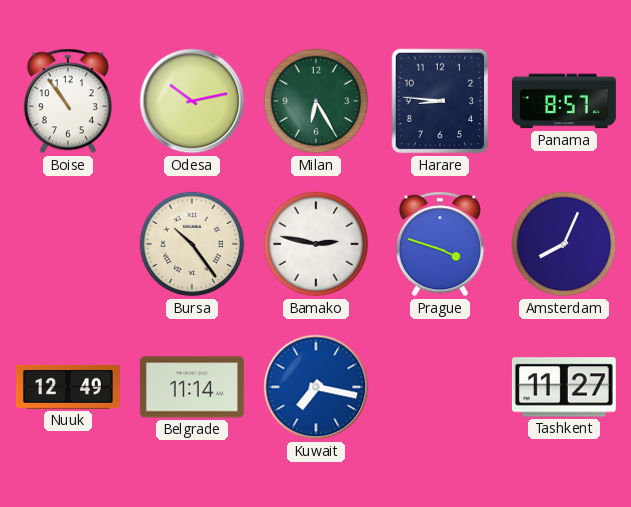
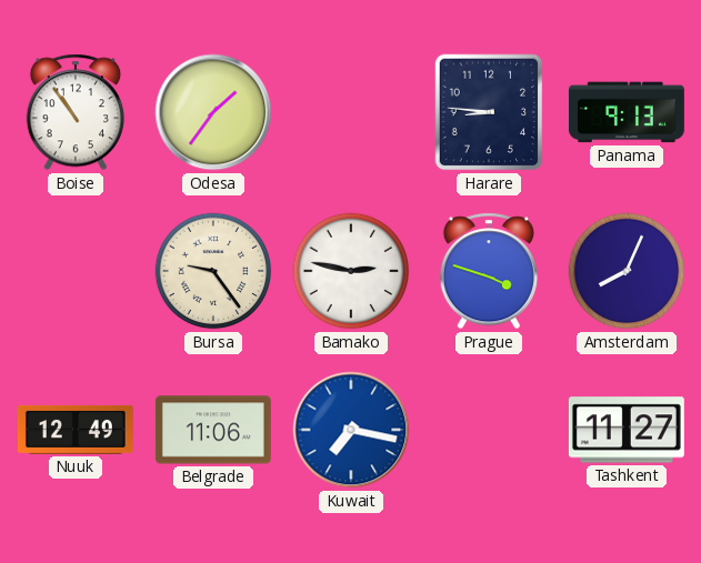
Odesa: 10:13 -> 1:36
Milan: 6:25 -> none
Panama: 8:57 -> 9:13
Bursa: 10:24 -> 9:24
Belgrade: 11:14 -> 11:06
